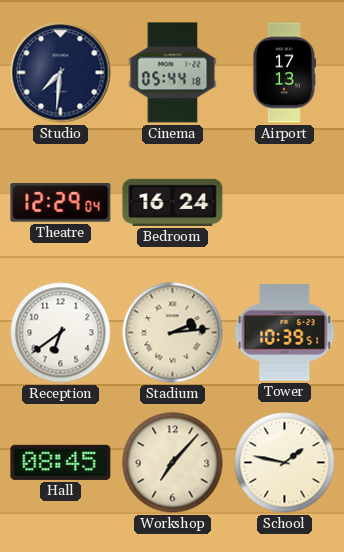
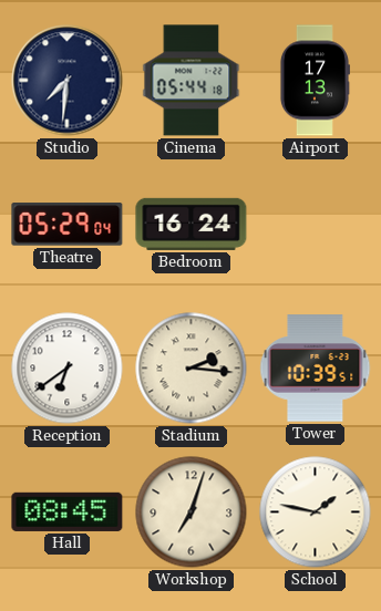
Theatre: 12:29 -> 05:29
Stadium: 2:14 -> 2:16
Workshop: 7:07 -> 7:03
